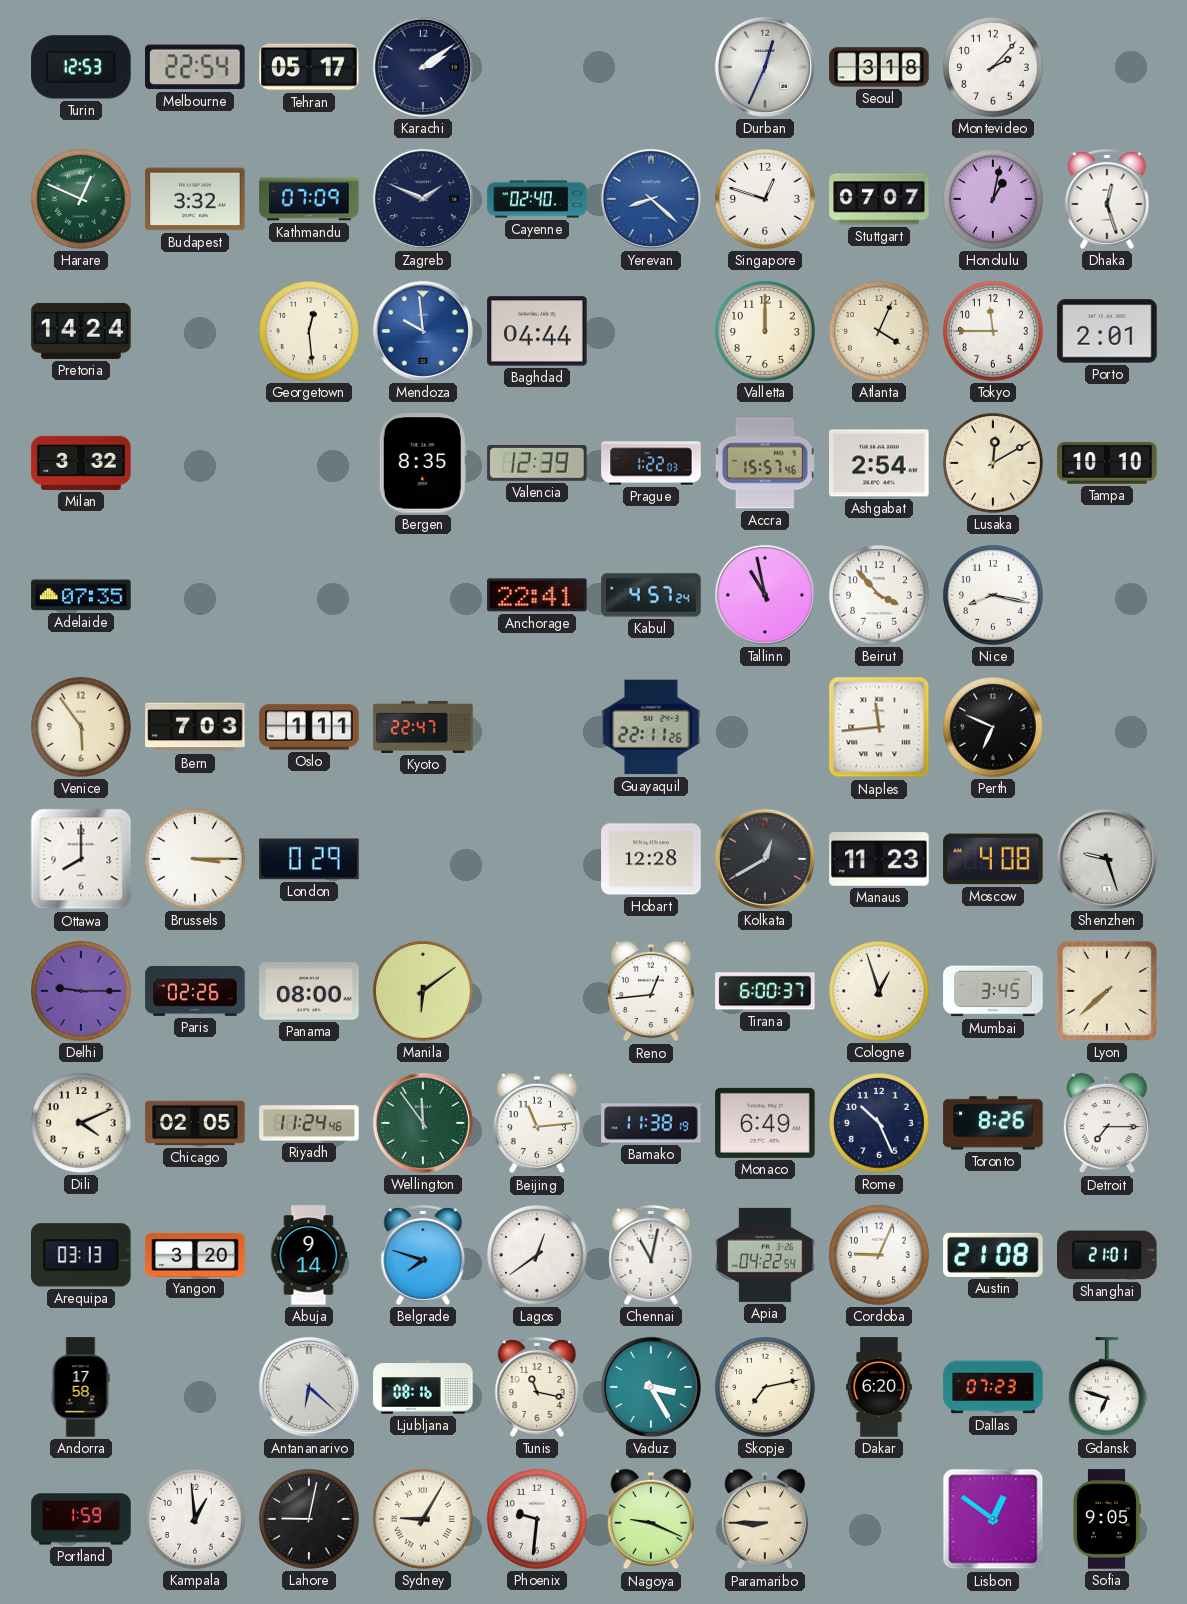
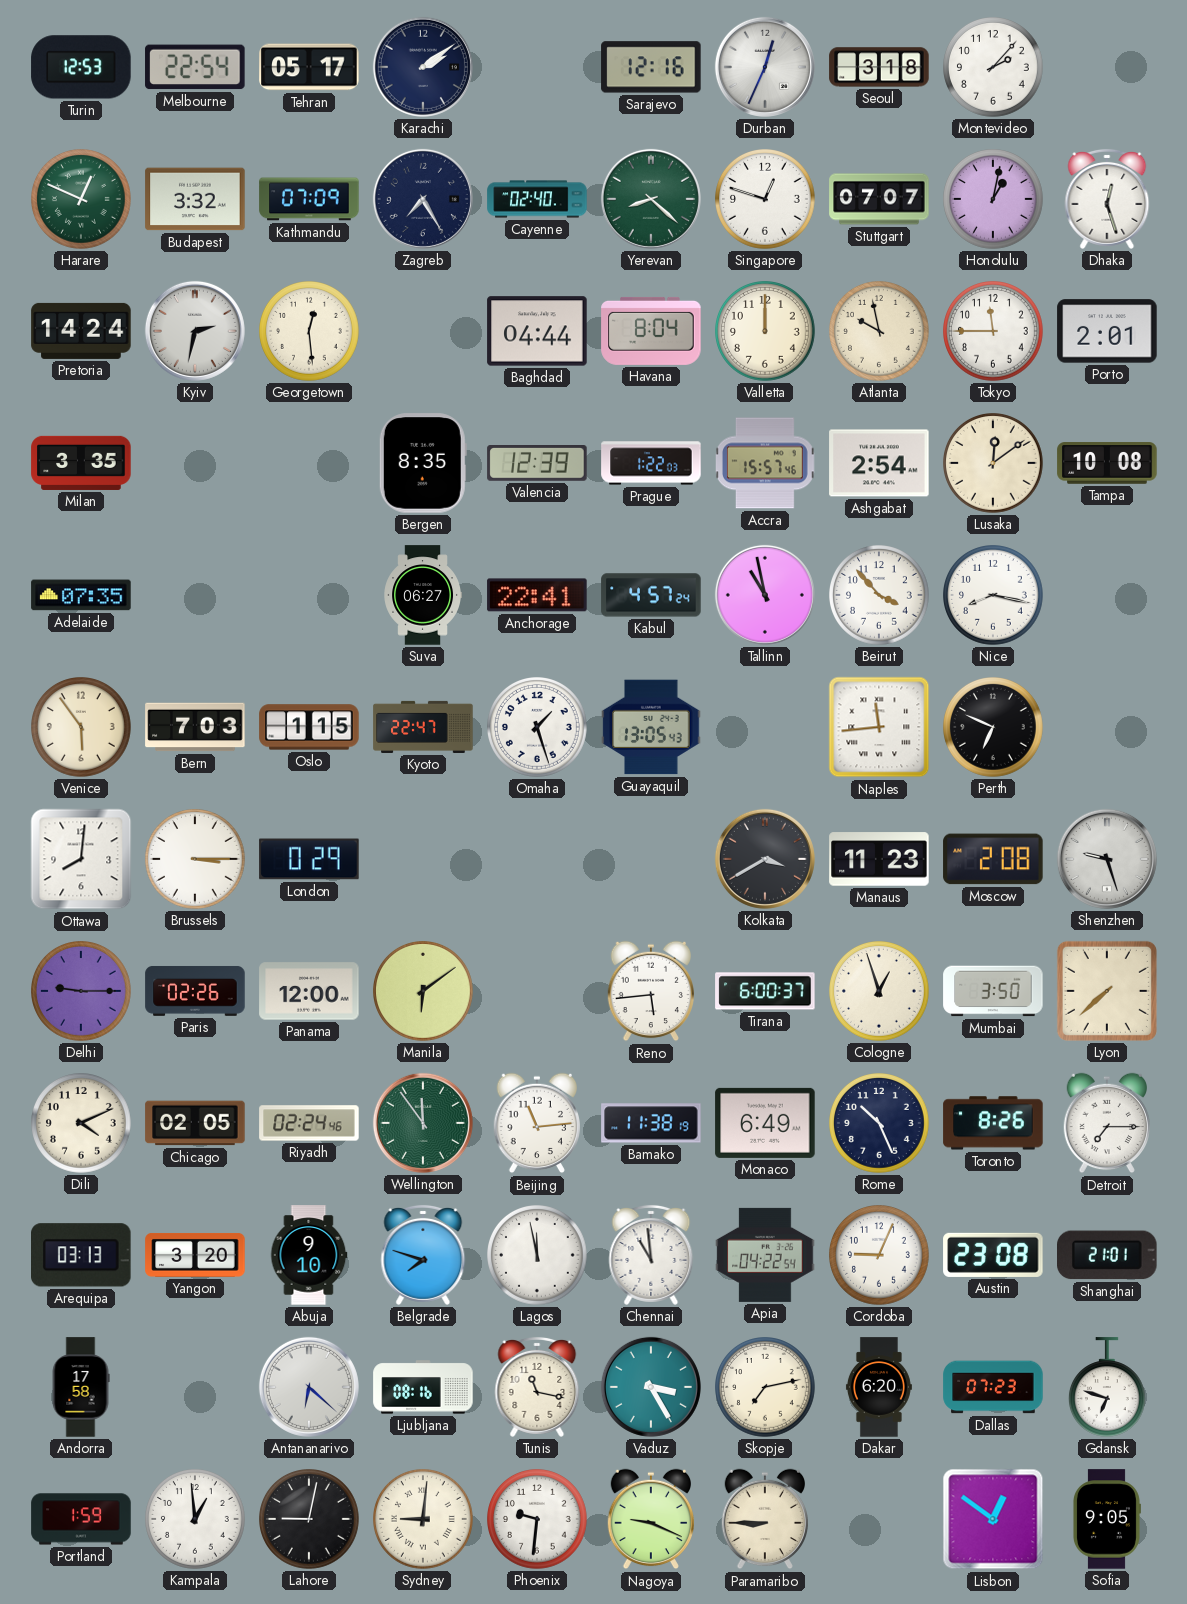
Sarajevo: none -> 12:16
Zagreb: 1:49 -> 7:25
Yerevan dial: blue -> green
Kyiv: none -> 2:32
Mendoza: 9:59 -> none
Havana: none -> 8:04
Atlanta: 4:04 -> 9:58
Milan: 3:32 -> 3:35
Lusaka: 12:10 -> 12:09
Tampa: 10:10 -> 10:08
Suva: none -> 06:27
Oslo: 1:11 -> 1:15
Omaha: none -> 1:27
Guayaquil: 22:11 -> 13:05
Ottawa: 8:00 -> 8:01
Hobart: 12:28 -> none
Kolkata: 12:40 -> 3:40
Moscow: 4:08 -> 2:08
Panama: 08:00 -> 12:00
Reno: 12:44 -> 5:44
Mumbai: 3:45 -> 3:50
Riyadh: 11:24 -> 02:24
Abuja: 9:14 -> 9:10
Lagos: 12:39 -> 11:58
Chennai: 11:02 -> 10:59
Austin: 21:08 -> 23:08
Sydney: 9:05 -> 9:01
